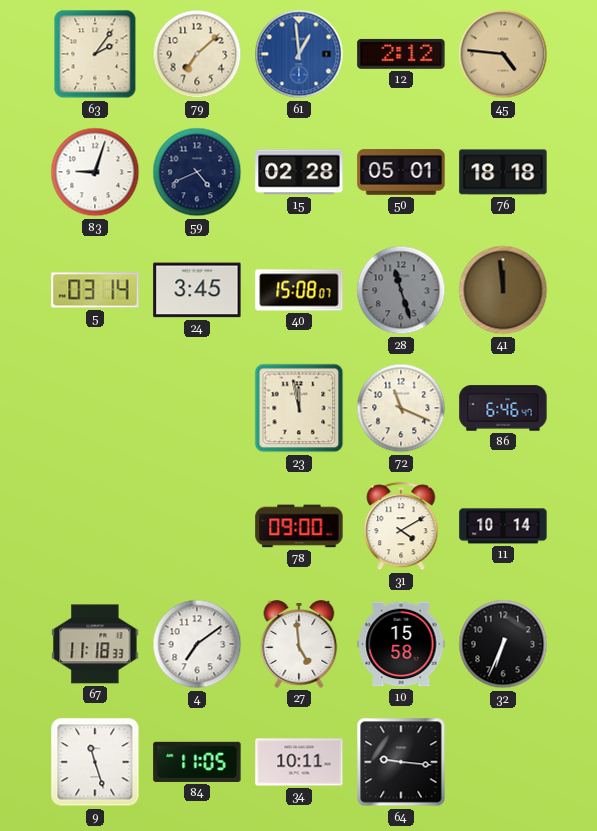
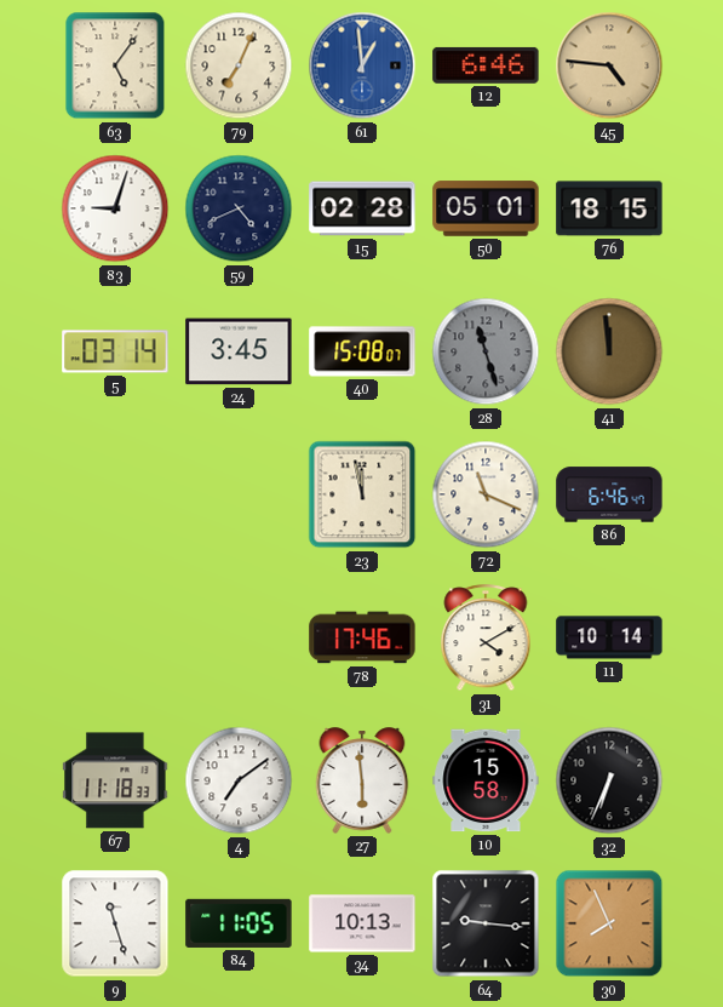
63: 2:06 -> 5:06
79: 7:08 -> 7:04
12: 2:12 -> 6:46
76: 18:18 -> 18:15
78: 09:00 -> 17:46
27: 4:59 -> 5:59
34: 10:11 -> 10:13
30: none -> 7:56
